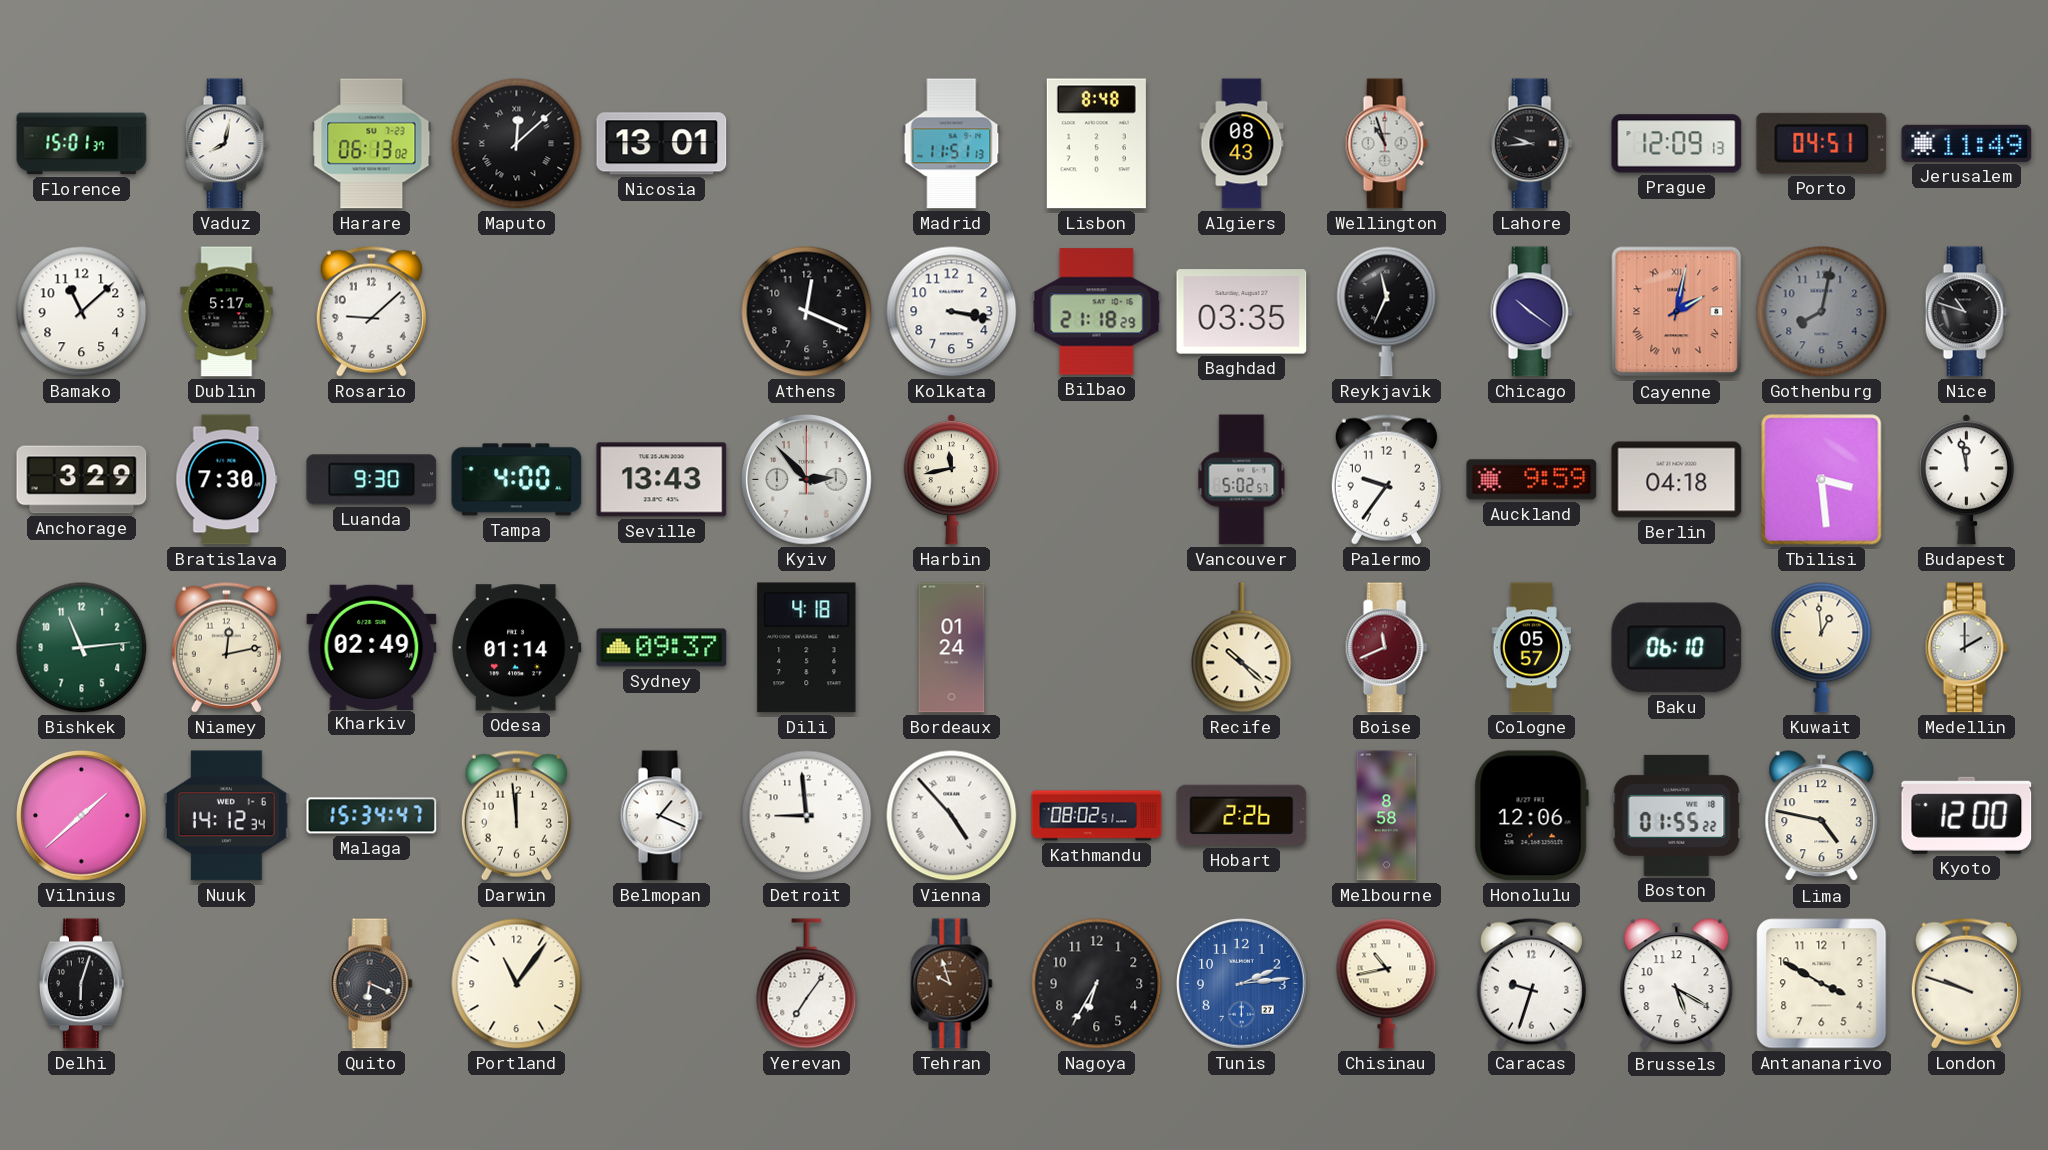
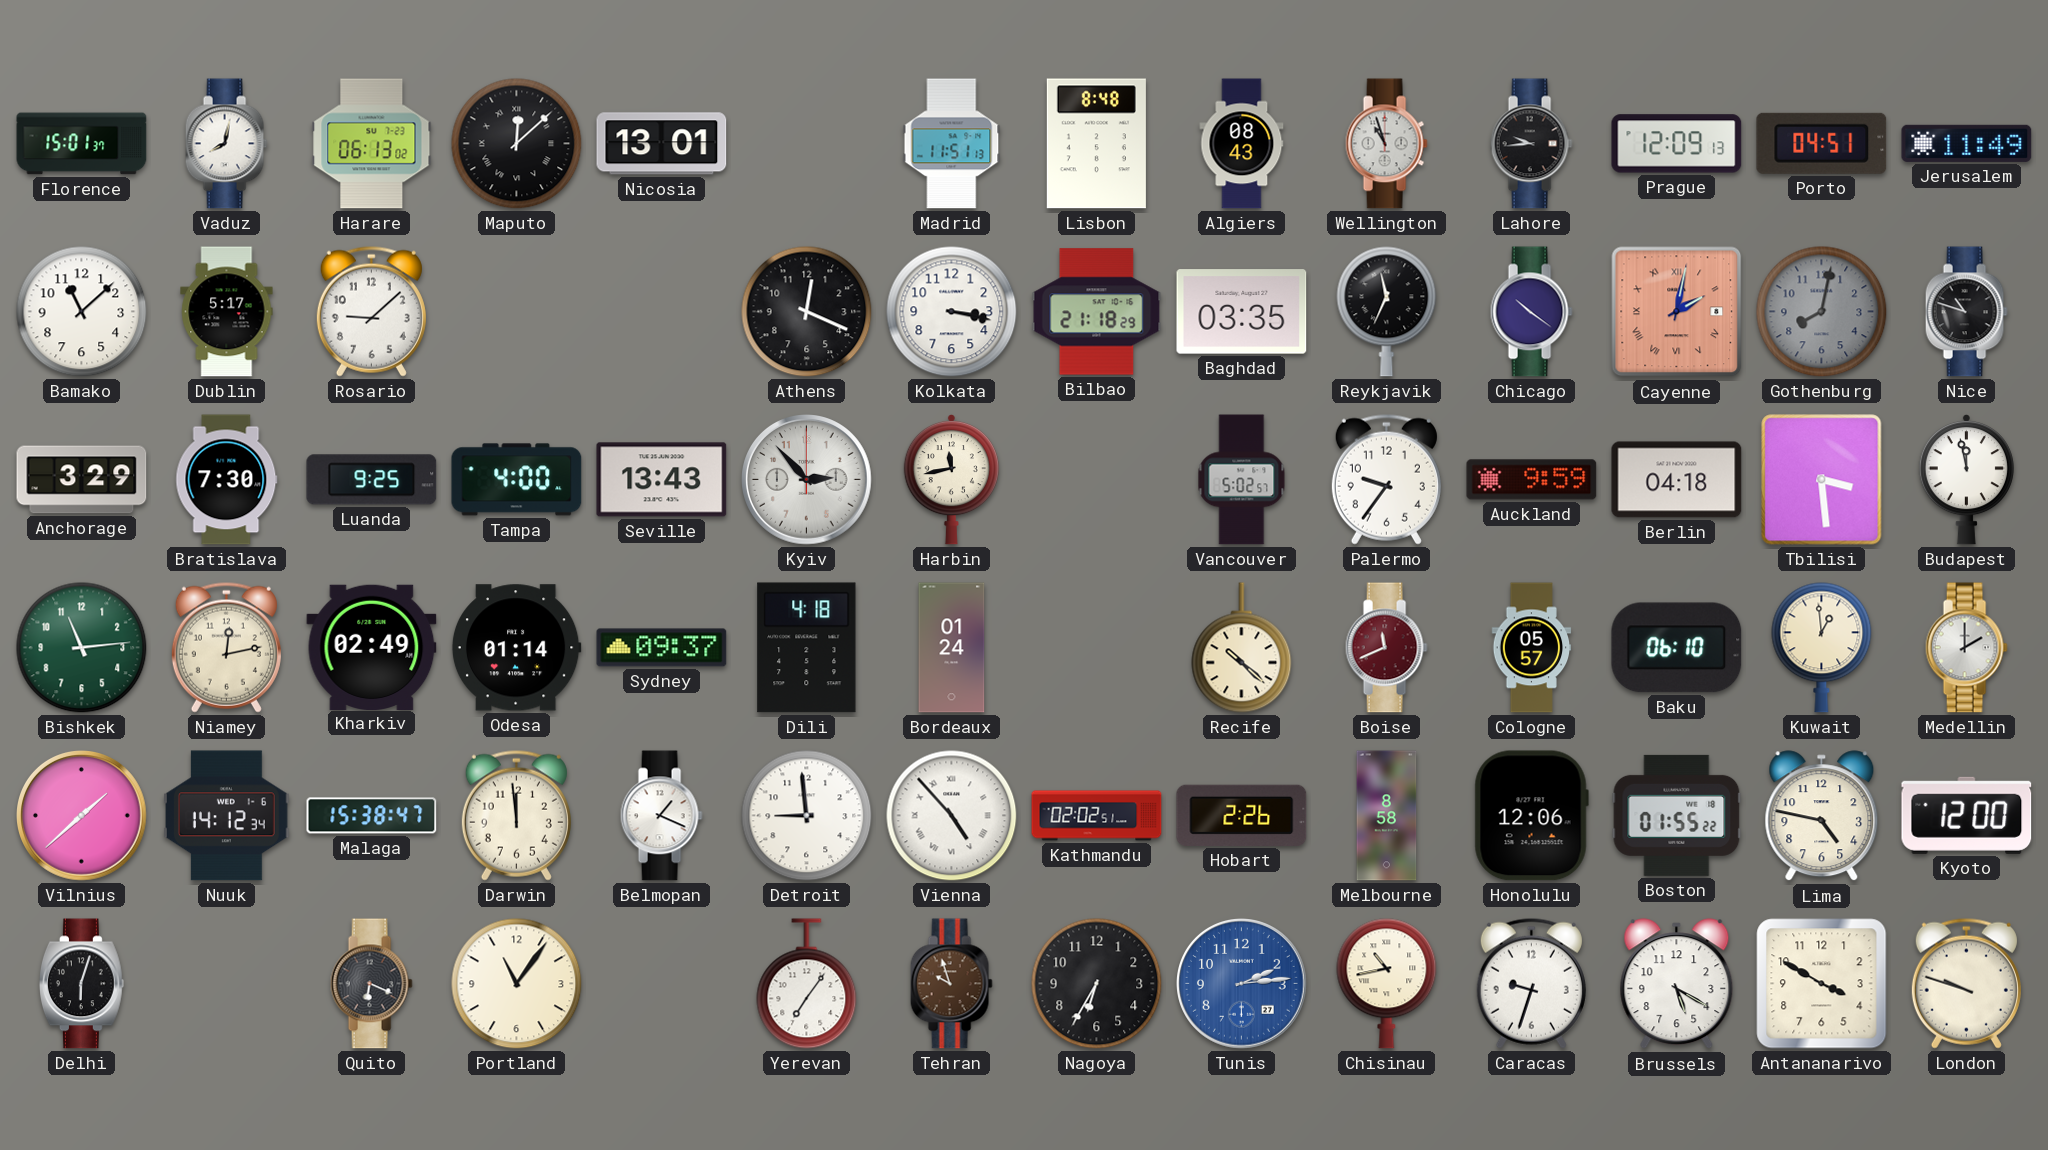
Luanda: 9:30 -> 9:25
Malaga: 15:34 -> 15:38
Kathmandu: 08:02 -> 02:02
